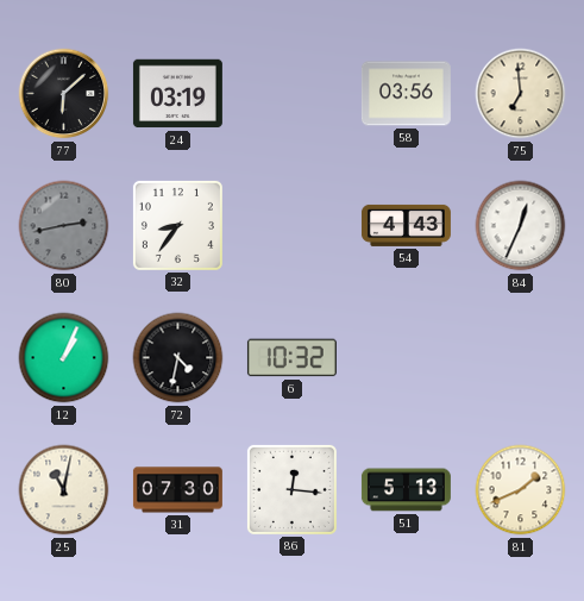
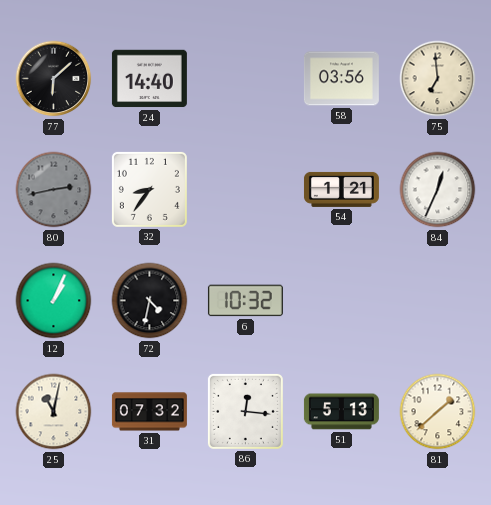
24: 03:19 -> 14:40
54: 4:43 -> 1:21
31: 07:30 -> 07:32
81: 1:41 -> 1:38
